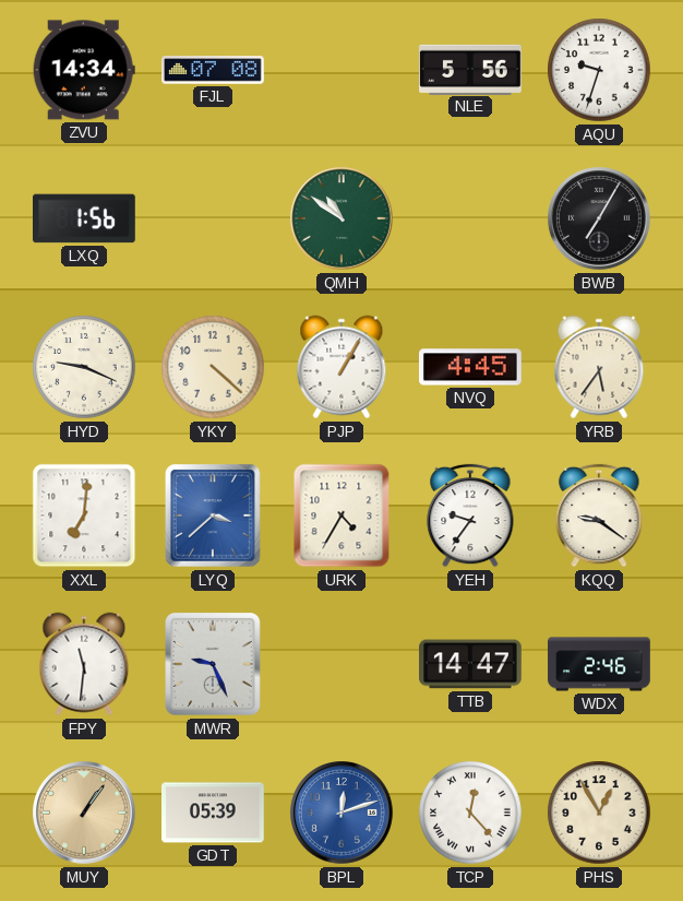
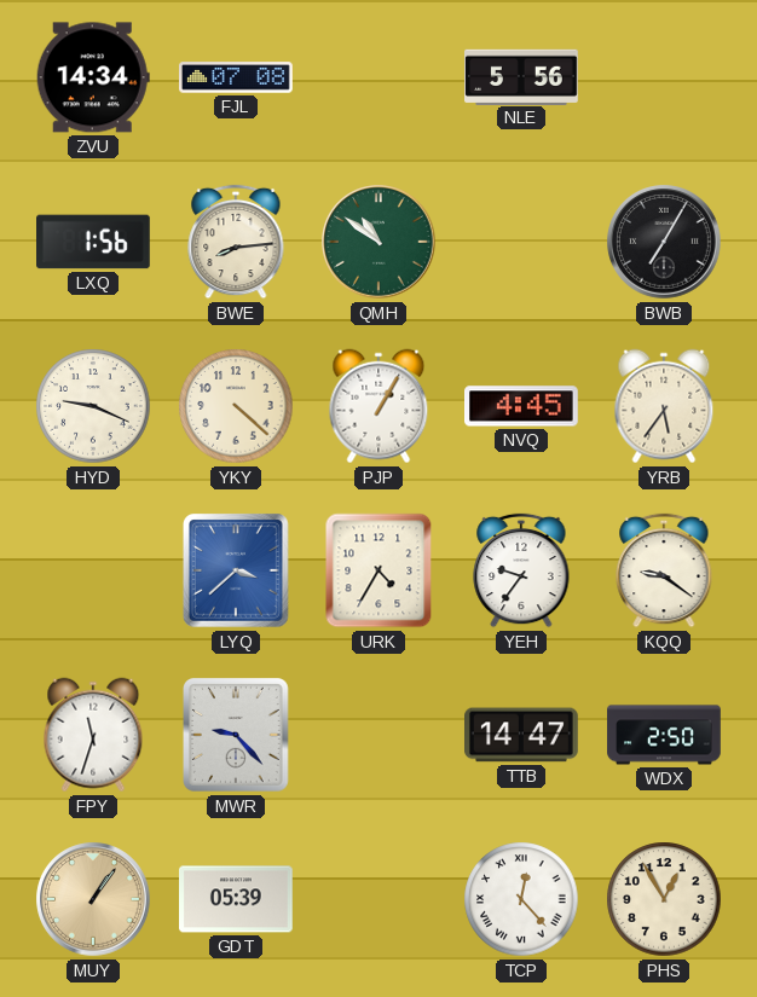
AQU: 9:33 -> none
BWE: none -> 8:14
XXL: 7:01 -> none
FPY: 11:31 -> 11:33
MWR: 9:26 -> 9:23
WDX: 2:46 -> 2:50
BPL: 12:12 -> none
